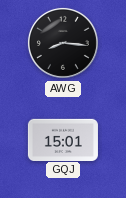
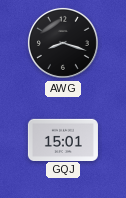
AWG: 8:16 -> 8:18
